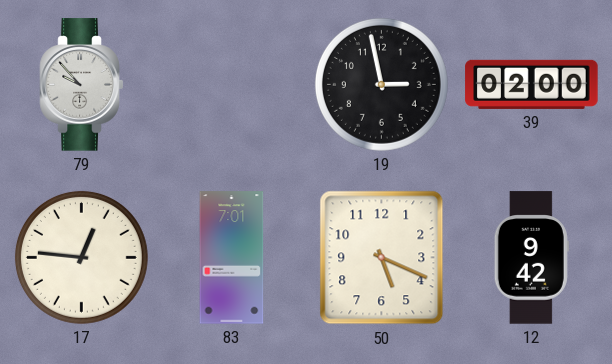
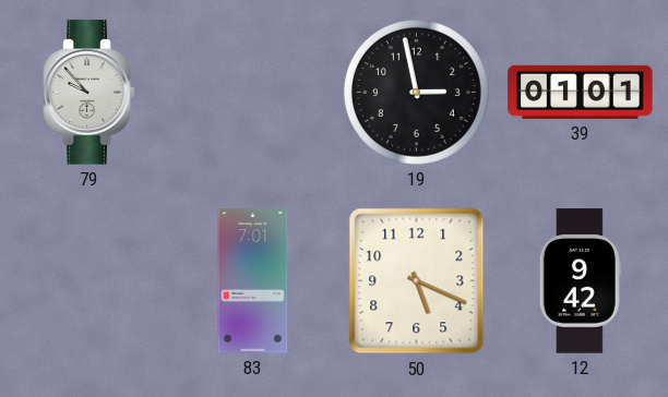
39: 02:00 -> 01:01
17: 12:46 -> none
